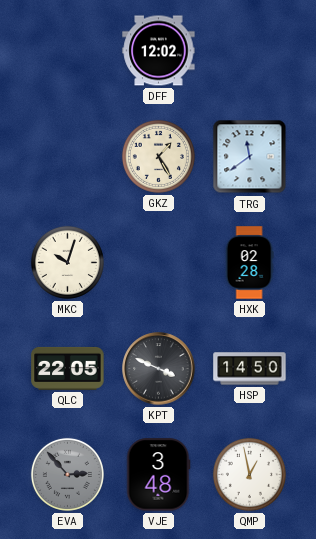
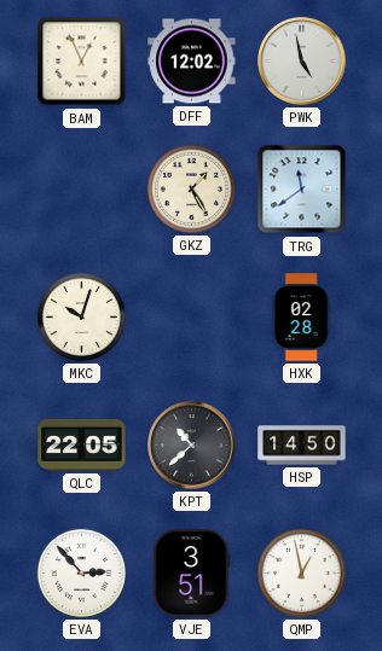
BAM: none -> 12:56
PWK: none -> 4:58
KPT: 3:49 -> 10:38
EVA dial: grey -> white
VJE: 3:48 -> 3:51
